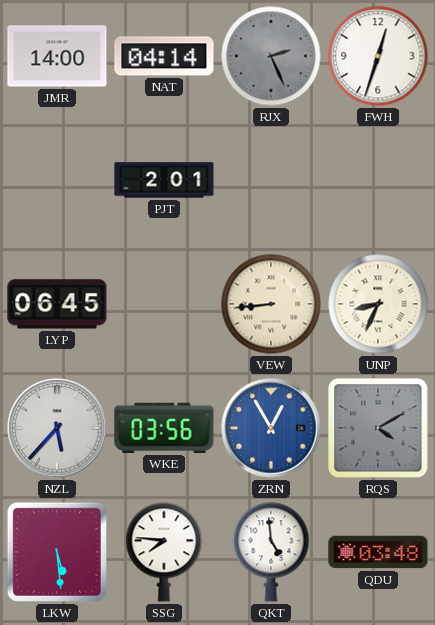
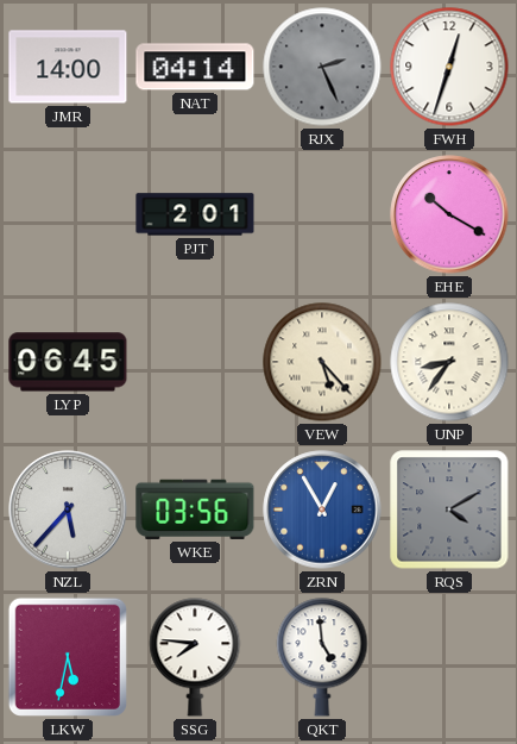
EHE: none -> 10:20
VEW: 8:44 -> 5:23
UNP: 8:34 -> 8:36
LKW: 5:29 -> 5:32
QDU: 03:48 -> none
